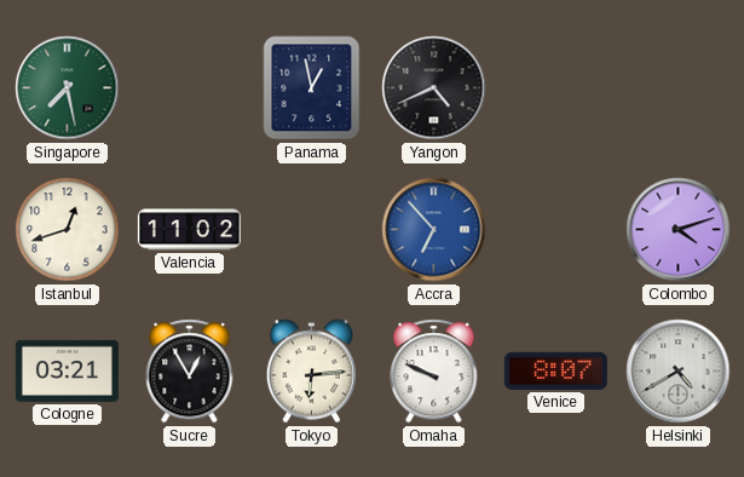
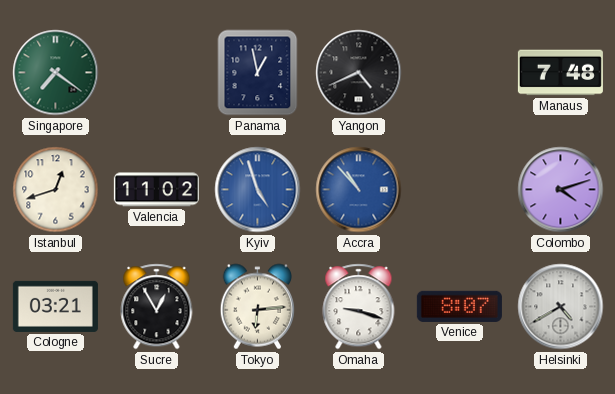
Singapore: 7:28 -> 7:21
Manaus: none -> 7:48
Kyiv: none -> 4:57
Accra: 6:53 -> 10:53
Omaha: 9:49 -> 9:18
